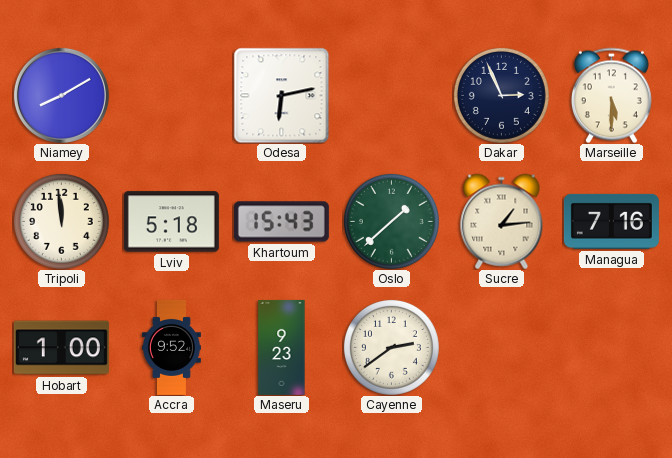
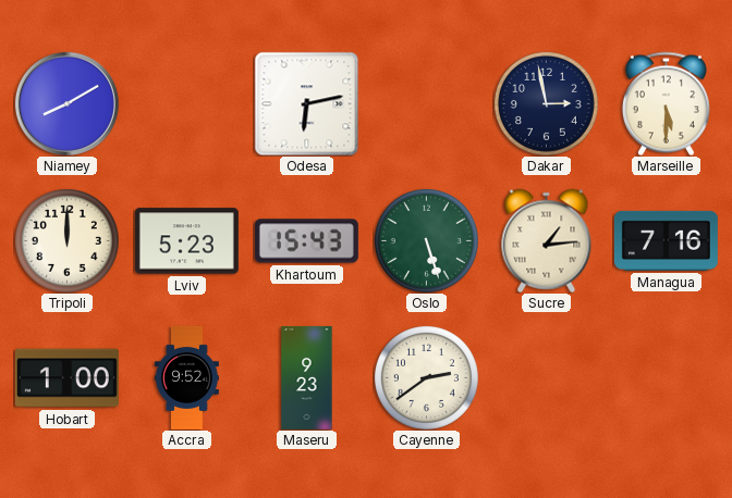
Dakar: 2:56 -> 2:58
Tripoli: 11:59 -> 12:00
Lviv: 5:18 -> 5:23
Oslo: 1:38 -> 5:27
